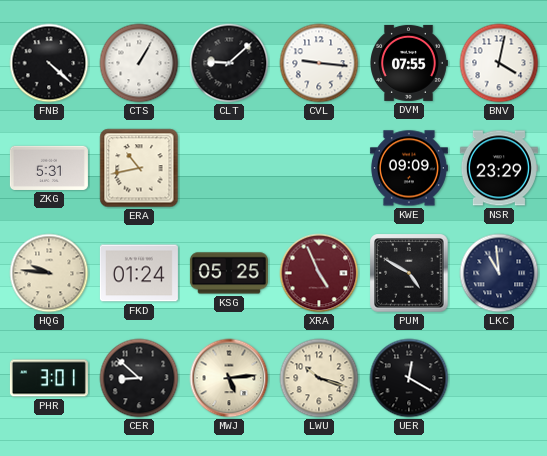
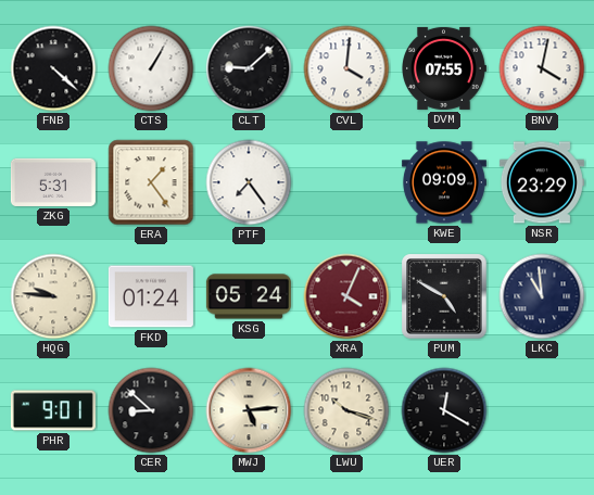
CVL: 9:16 -> 4:01
ERA: 10:43 -> 1:24
PTF: none -> 7:24
KSG: 05:25 -> 05:24
XRA: 4:56 -> 4:04
PHR: 3:01 -> 9:01
